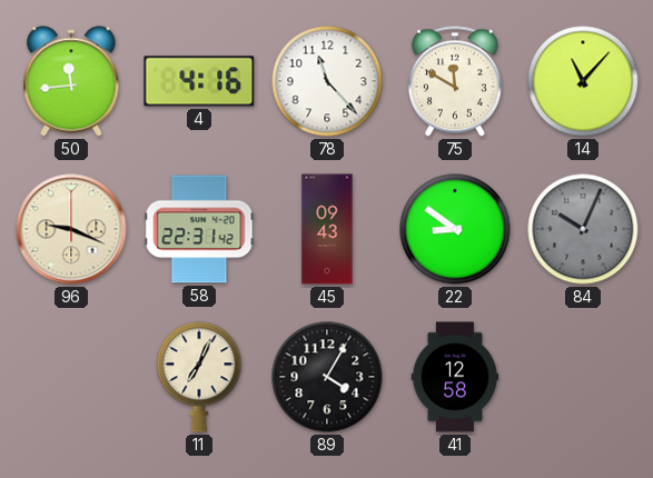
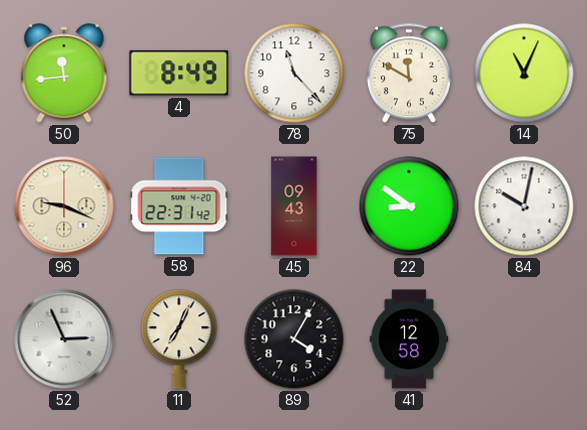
4: 4:16 -> 8:49
14: 11:07 -> 11:04
84: 10:04 -> 10:02
84 dial: grey -> white
52: none -> 2:56
